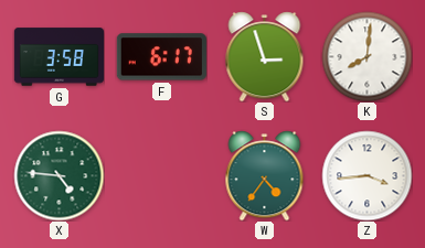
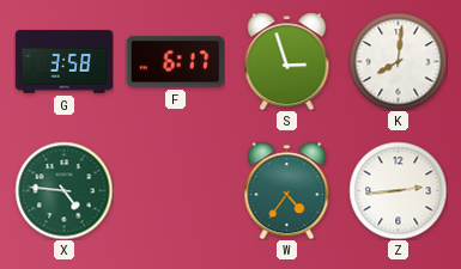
Z: 3:44 -> 2:44
